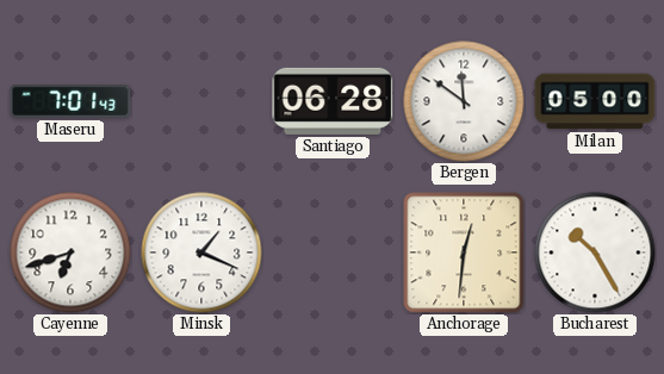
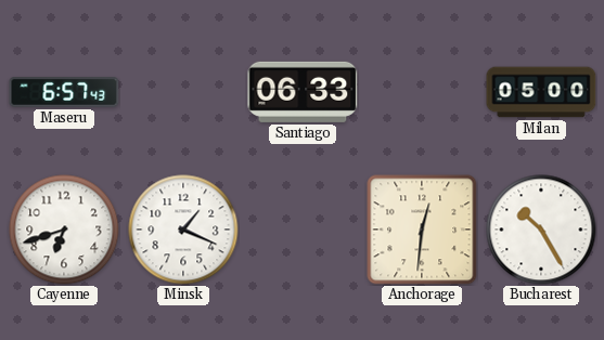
Maseru: 7:01 -> 6:57
Santiago: 06:28 -> 06:33
Bergen: 11:51 -> none
